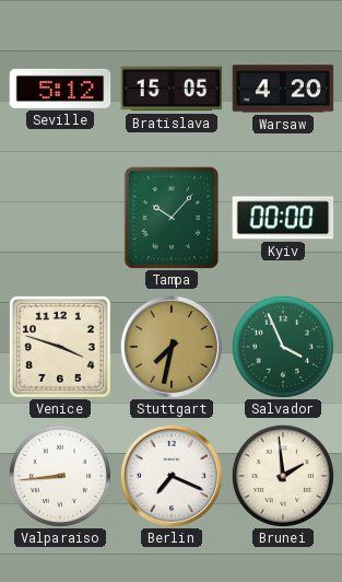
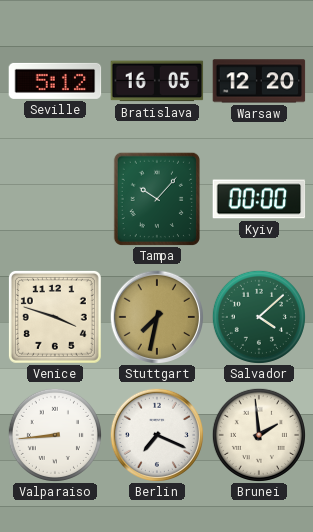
Bratislava: 15:05 -> 16:05
Warsaw: 4:20 -> 12:20
Salvador: 3:56 -> 4:08
